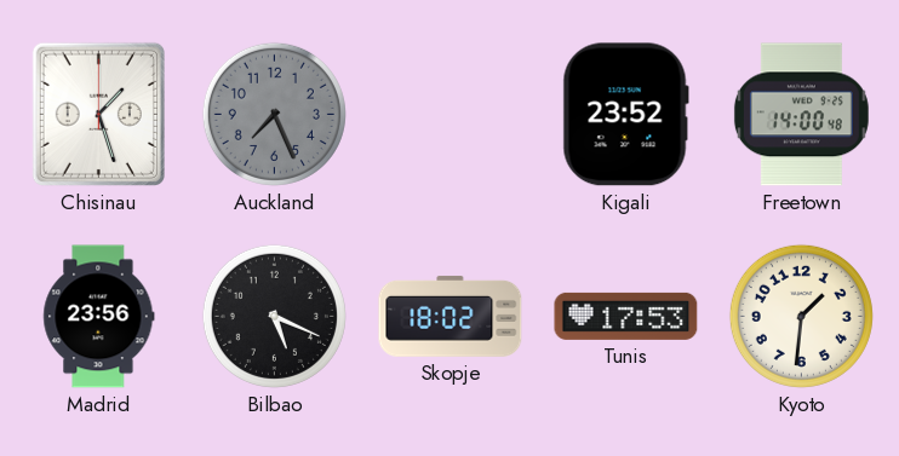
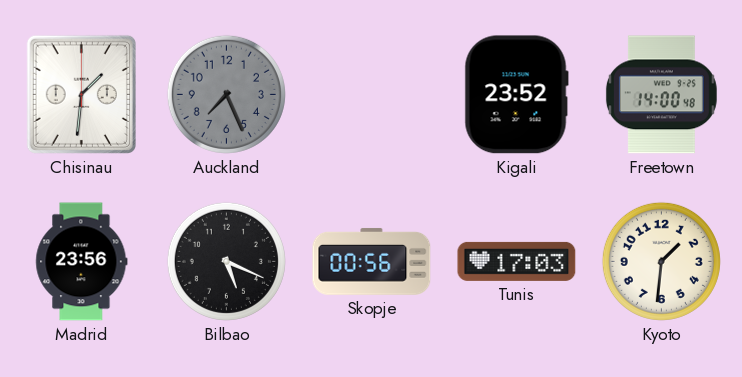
Chisinau: 1:27 -> 1:31
Skopje: 18:02 -> 00:56
Tunis: 17:53 -> 17:03
